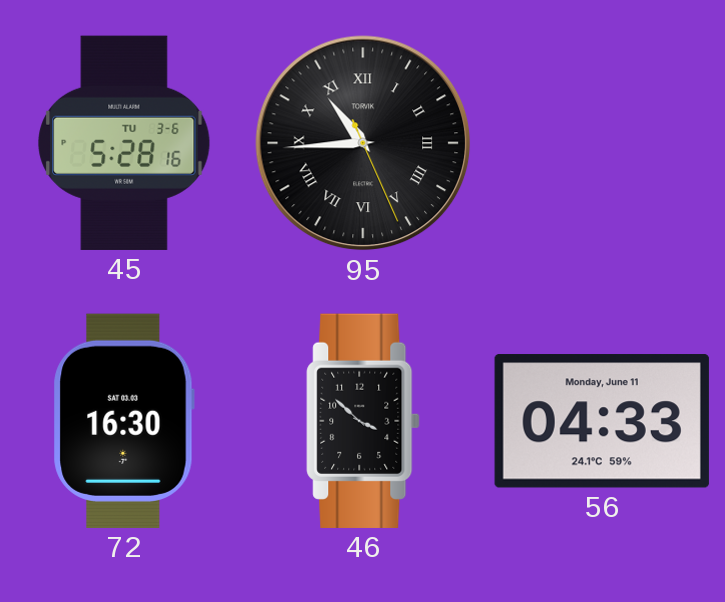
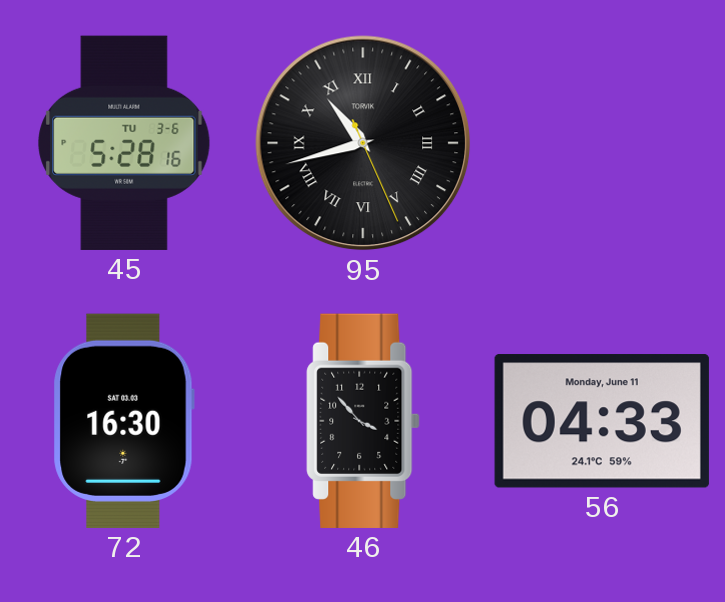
95: 10:44 -> 10:42
46: 3:52 -> 3:53
